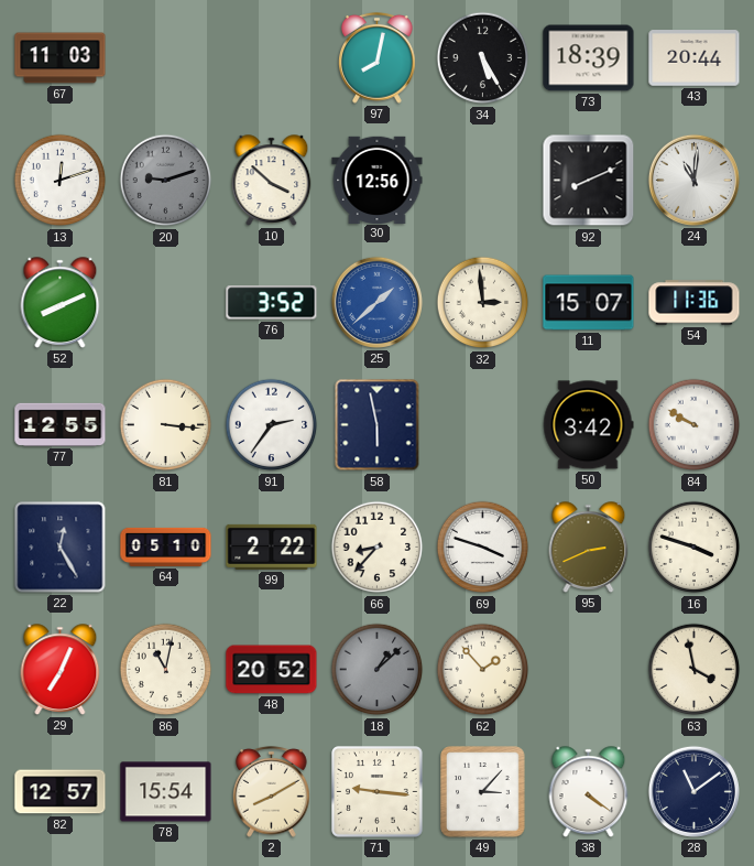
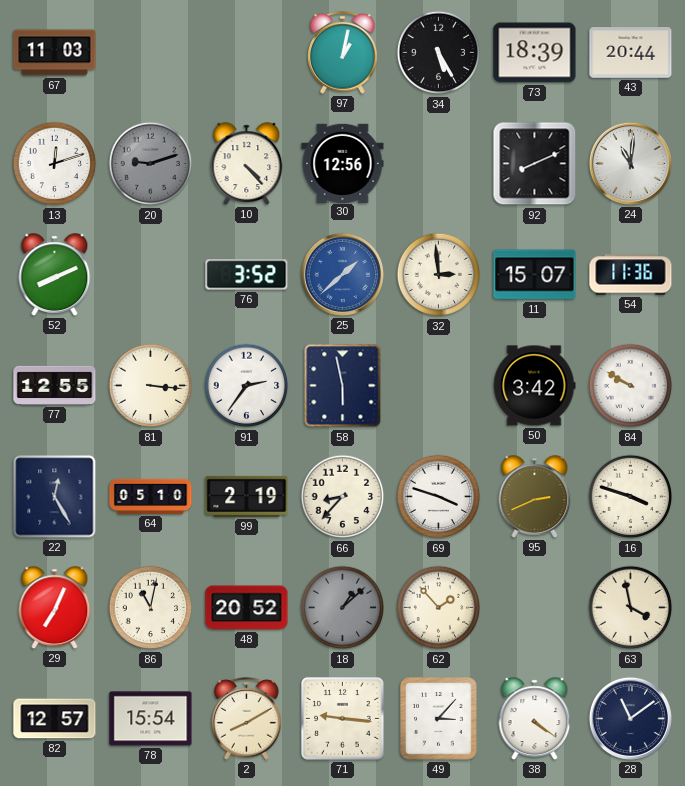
97: 8:02 -> 1:02
10: 3:52 -> 4:23
99: 2:22 -> 2:19
